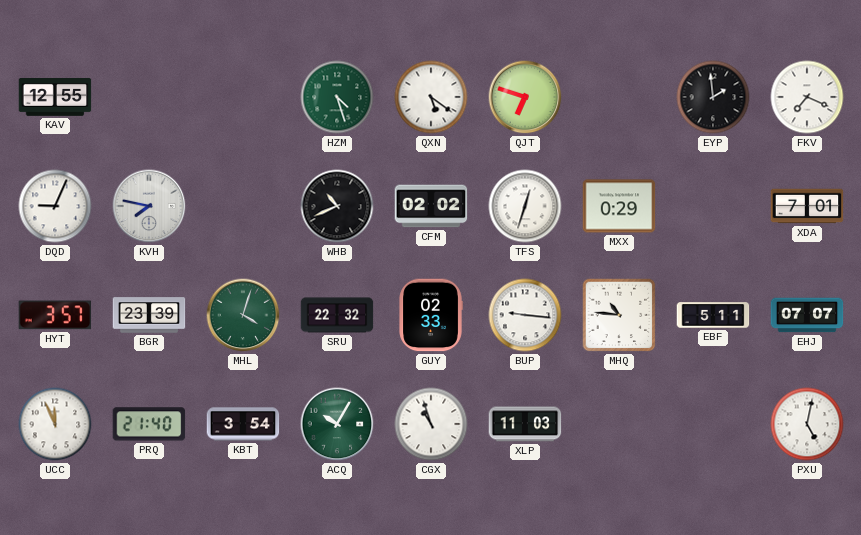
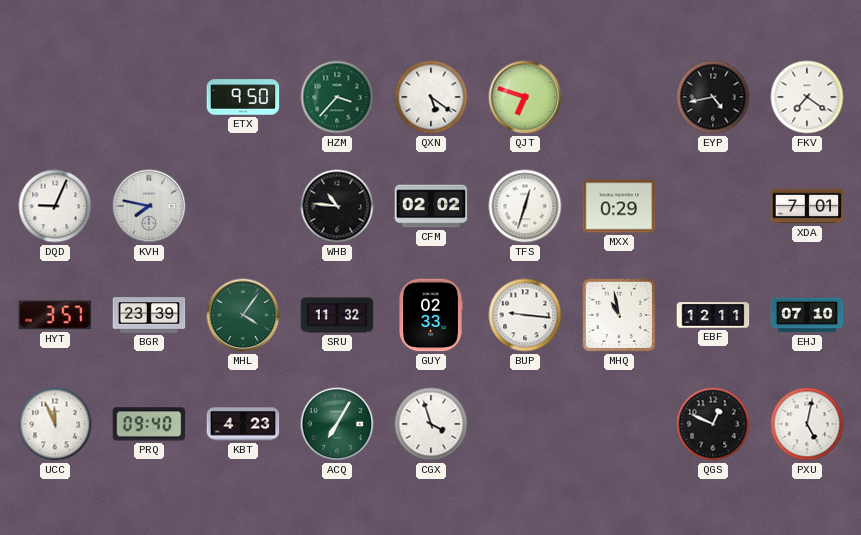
KAV: 12:55 -> none
ETX: none -> 9:50
HZM: 4:27 -> 3:37
EYP: 1:59 -> 4:43
FKV: 7:19 -> 7:21
WHB: 10:41 -> 10:46
MHL: 4:03 -> 4:06
SRU: 22:32 -> 11:32
MHQ: 10:46 -> 10:58
EBF: 5:11 -> 12:11
EHJ: 07:07 -> 07:10
PRQ: 21:40 -> 09:40
KBT: 3:54 -> 4:23
ACQ: 10:05 -> 7:05
CGX: 10:57 -> 3:57
XLP: 11:03 -> none
QGS: none -> 12:49
